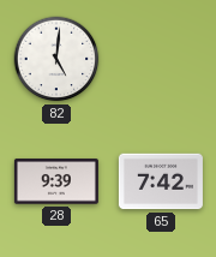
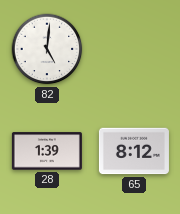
28: 9:39 -> 1:39
65: 7:42 -> 8:12
